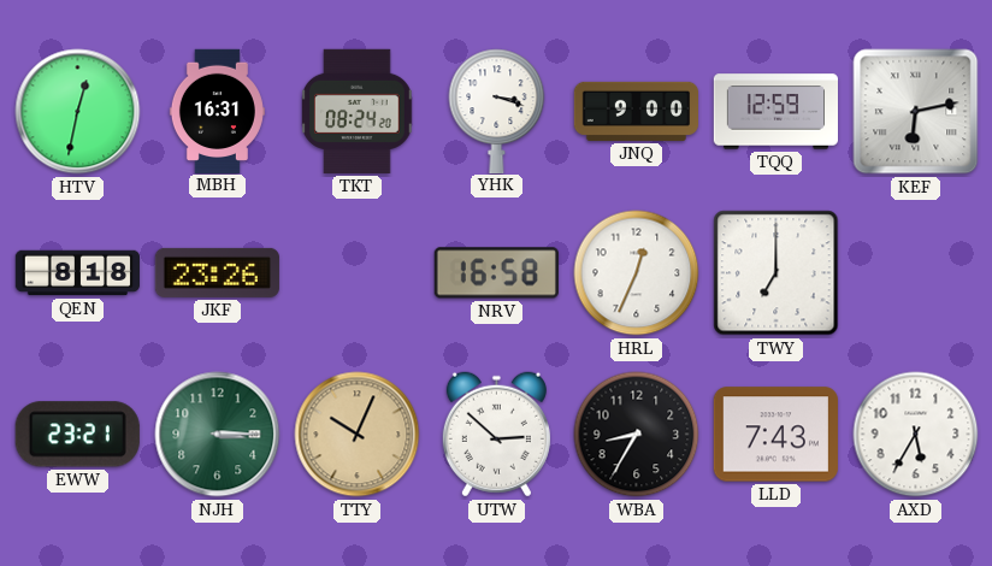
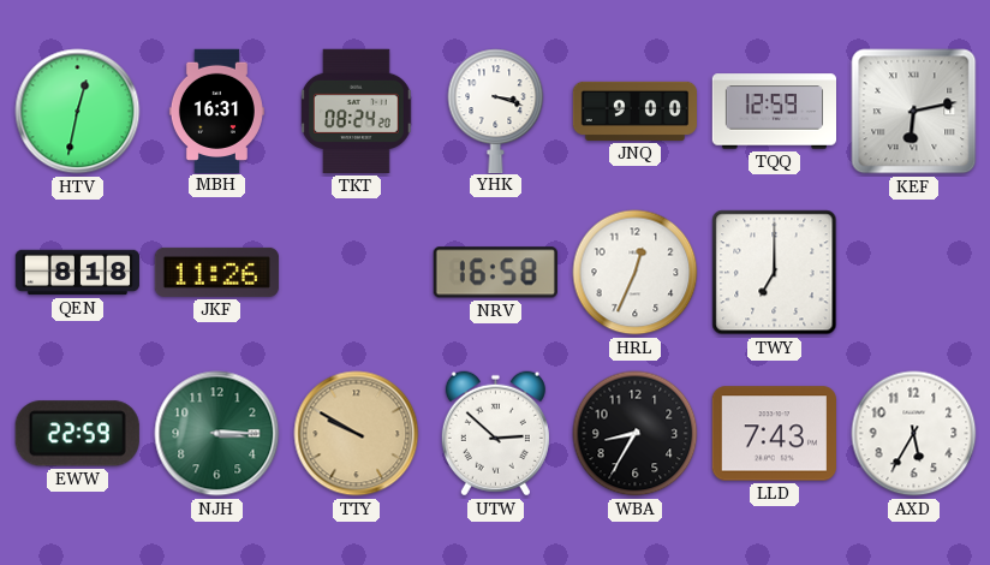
JKF: 23:26 -> 11:26
EWW: 23:21 -> 22:59
TTY: 10:04 -> 9:50
